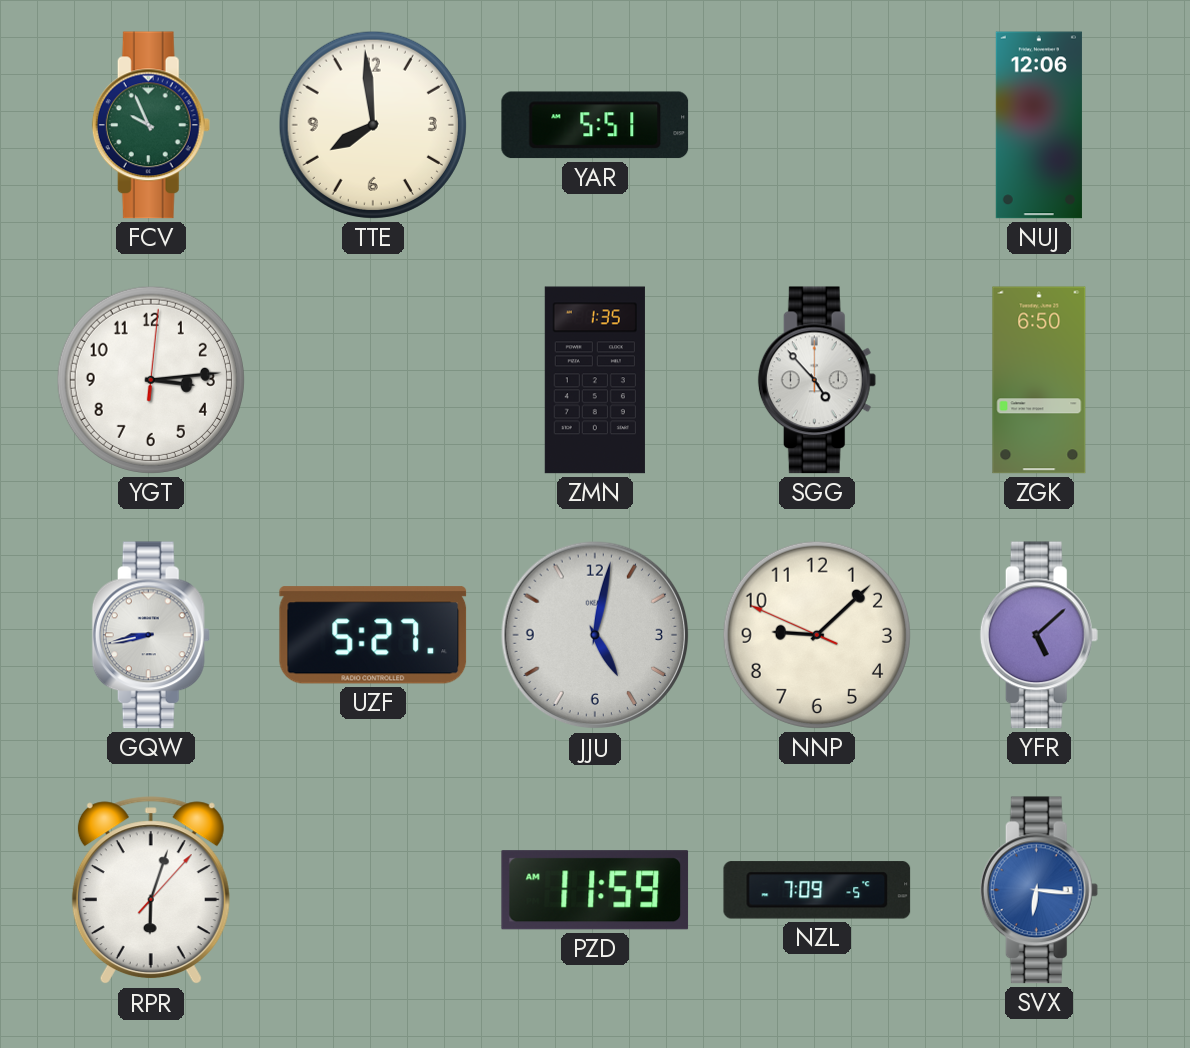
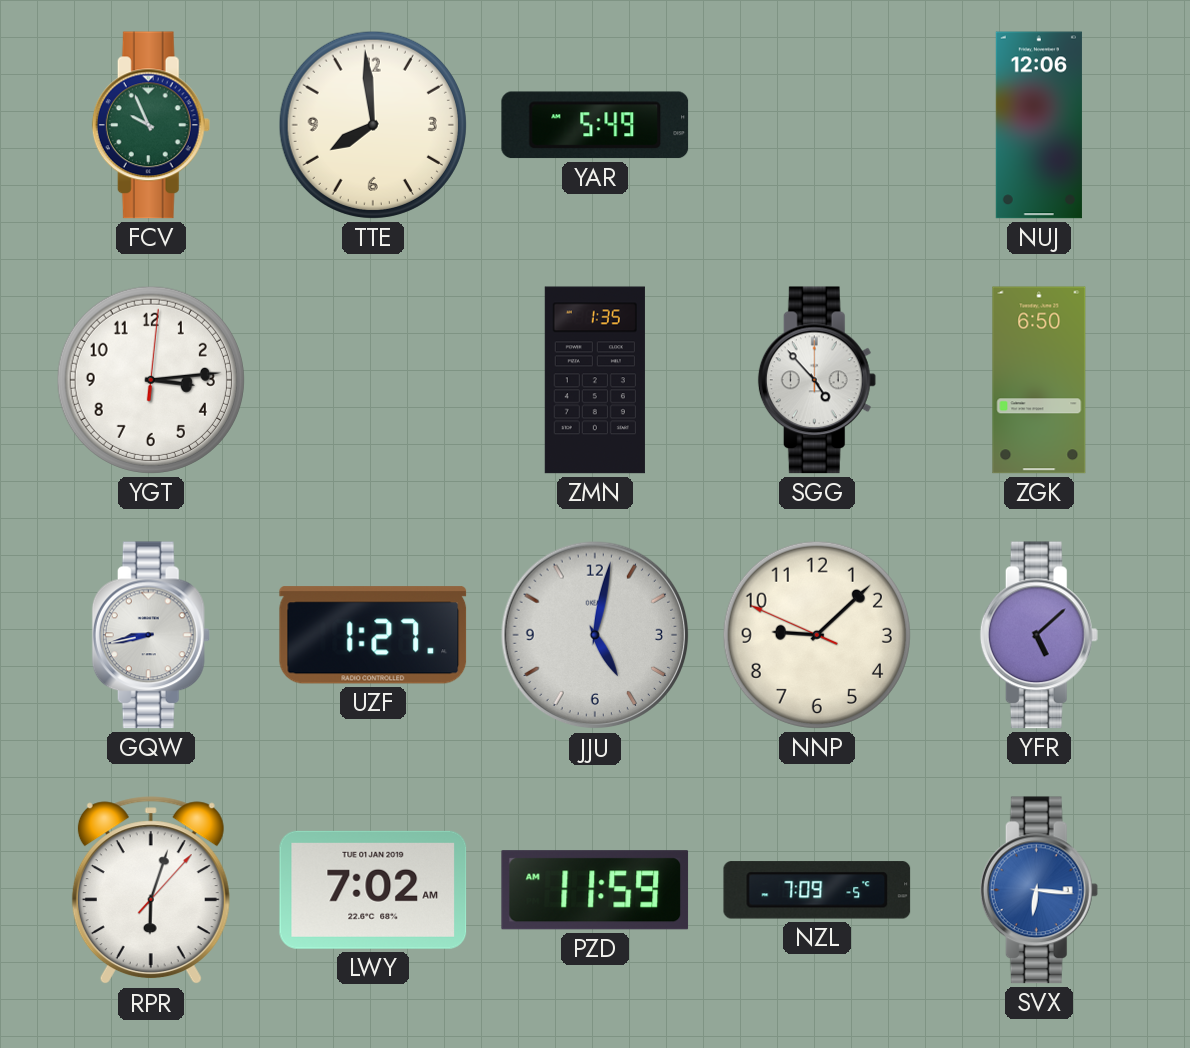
YAR: 5:51 -> 5:49
UZF: 5:27 -> 1:27
LWY: none -> 7:02
